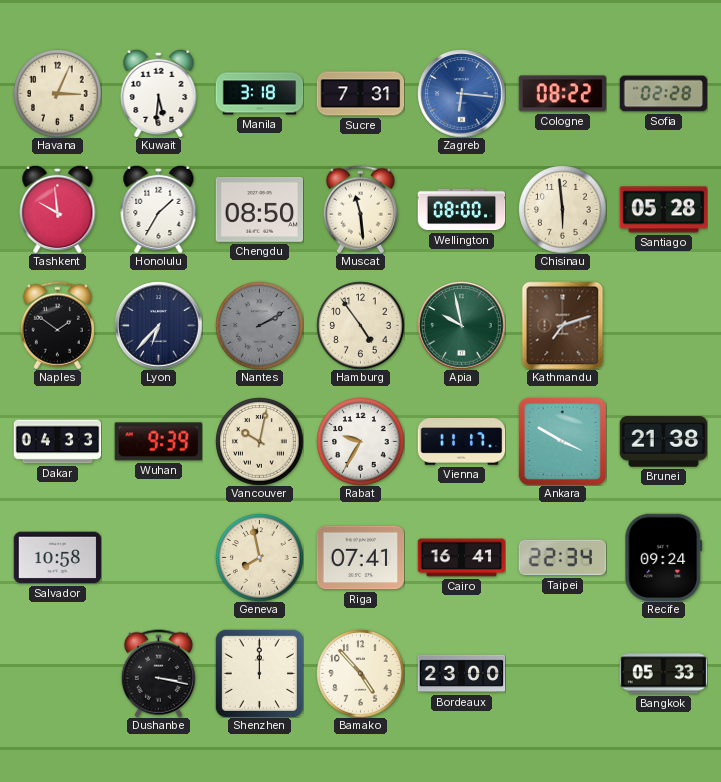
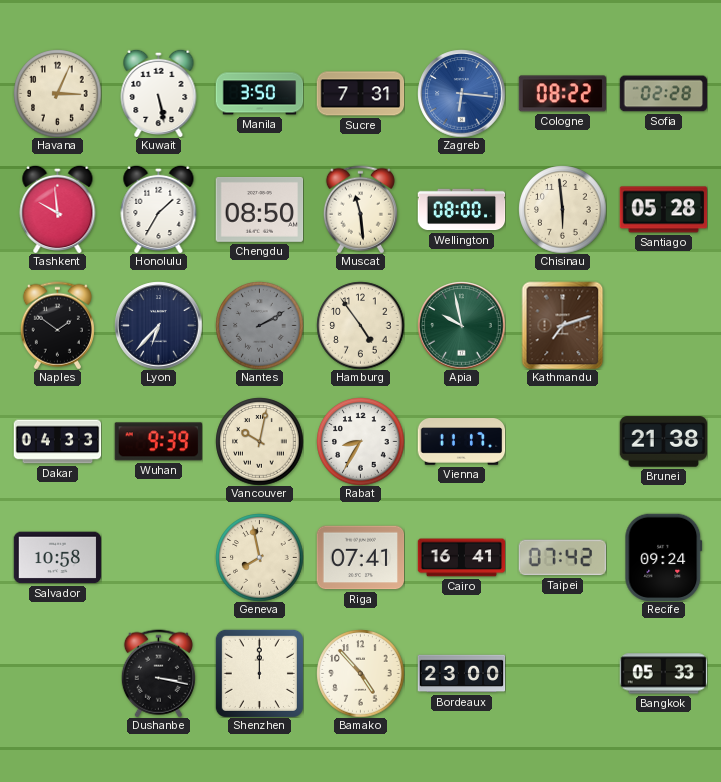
Kuwait: 5:31 -> 5:28
Manila: 3:18 -> 3:50
Rabat: 9:35 -> 8:35
Ankara: 3:50 -> none
Taipei: 22:34 -> 07:42
